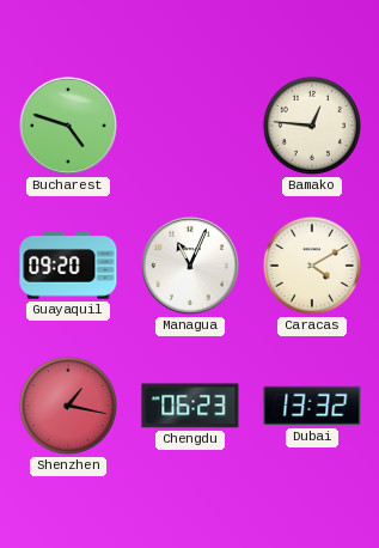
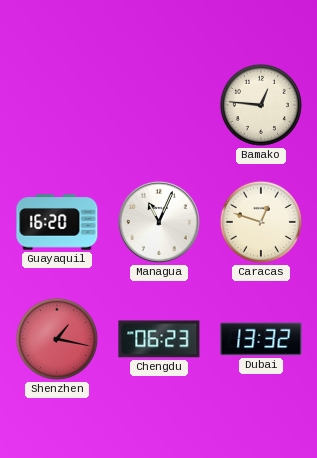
Bucharest: 4:48 -> none
Guayaquil: 09:20 -> 16:20
Caracas: 4:10 -> 12:48
